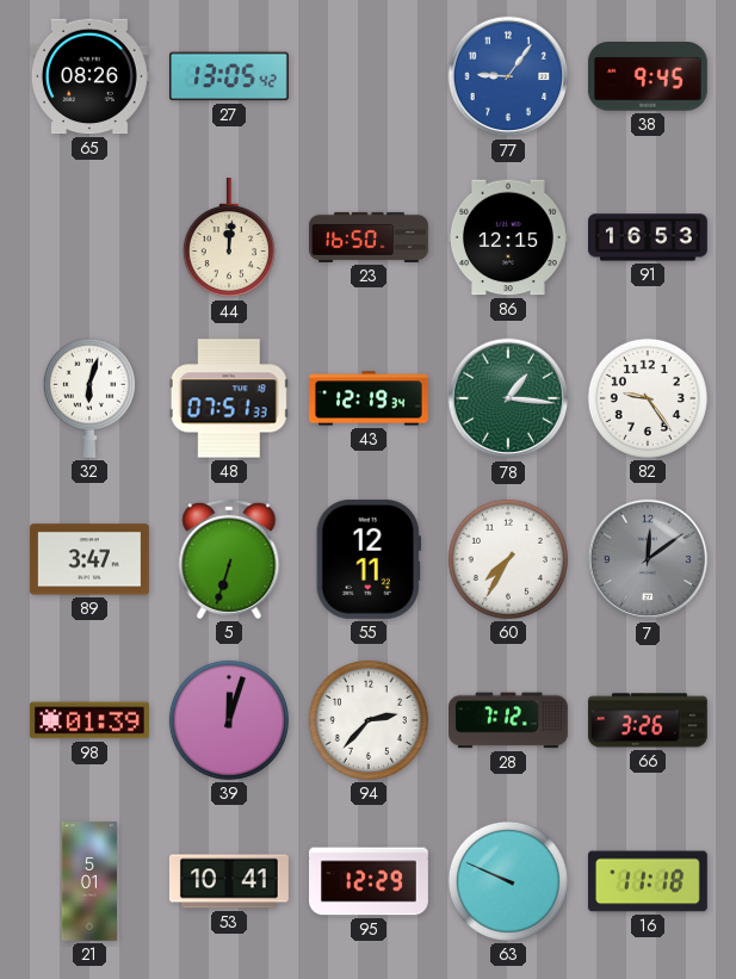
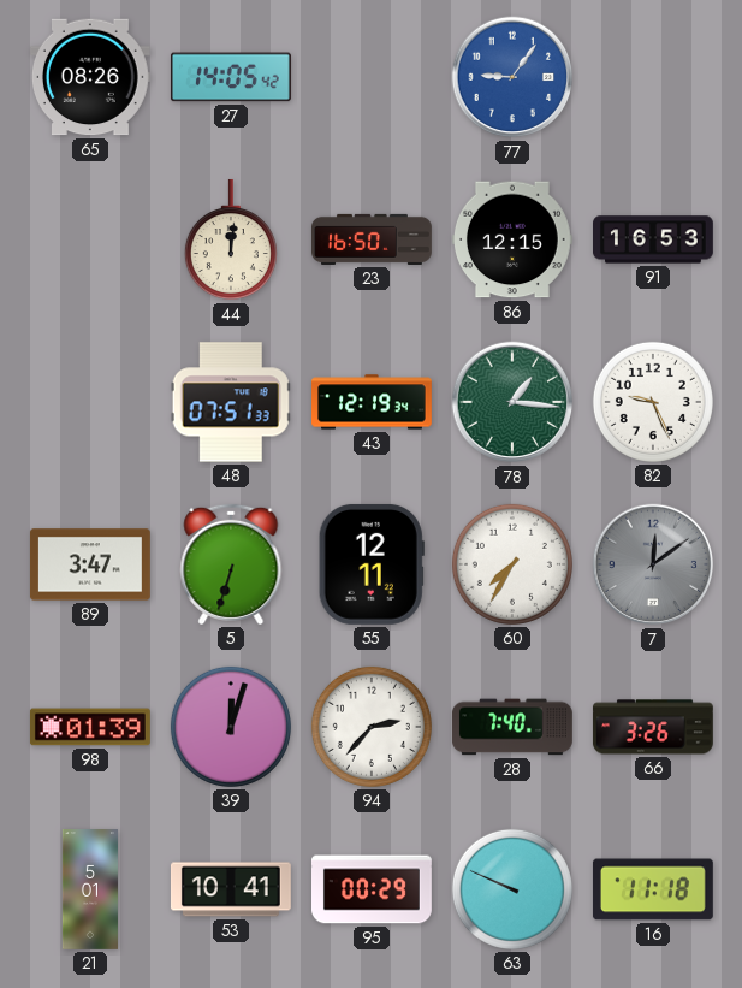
27: 13:05 -> 14:05
38: 9:45 -> none
32: 6:03 -> none
82: 9:24 -> 9:26
28: 7:12 -> 7:40
95: 12:29 -> 00:29
